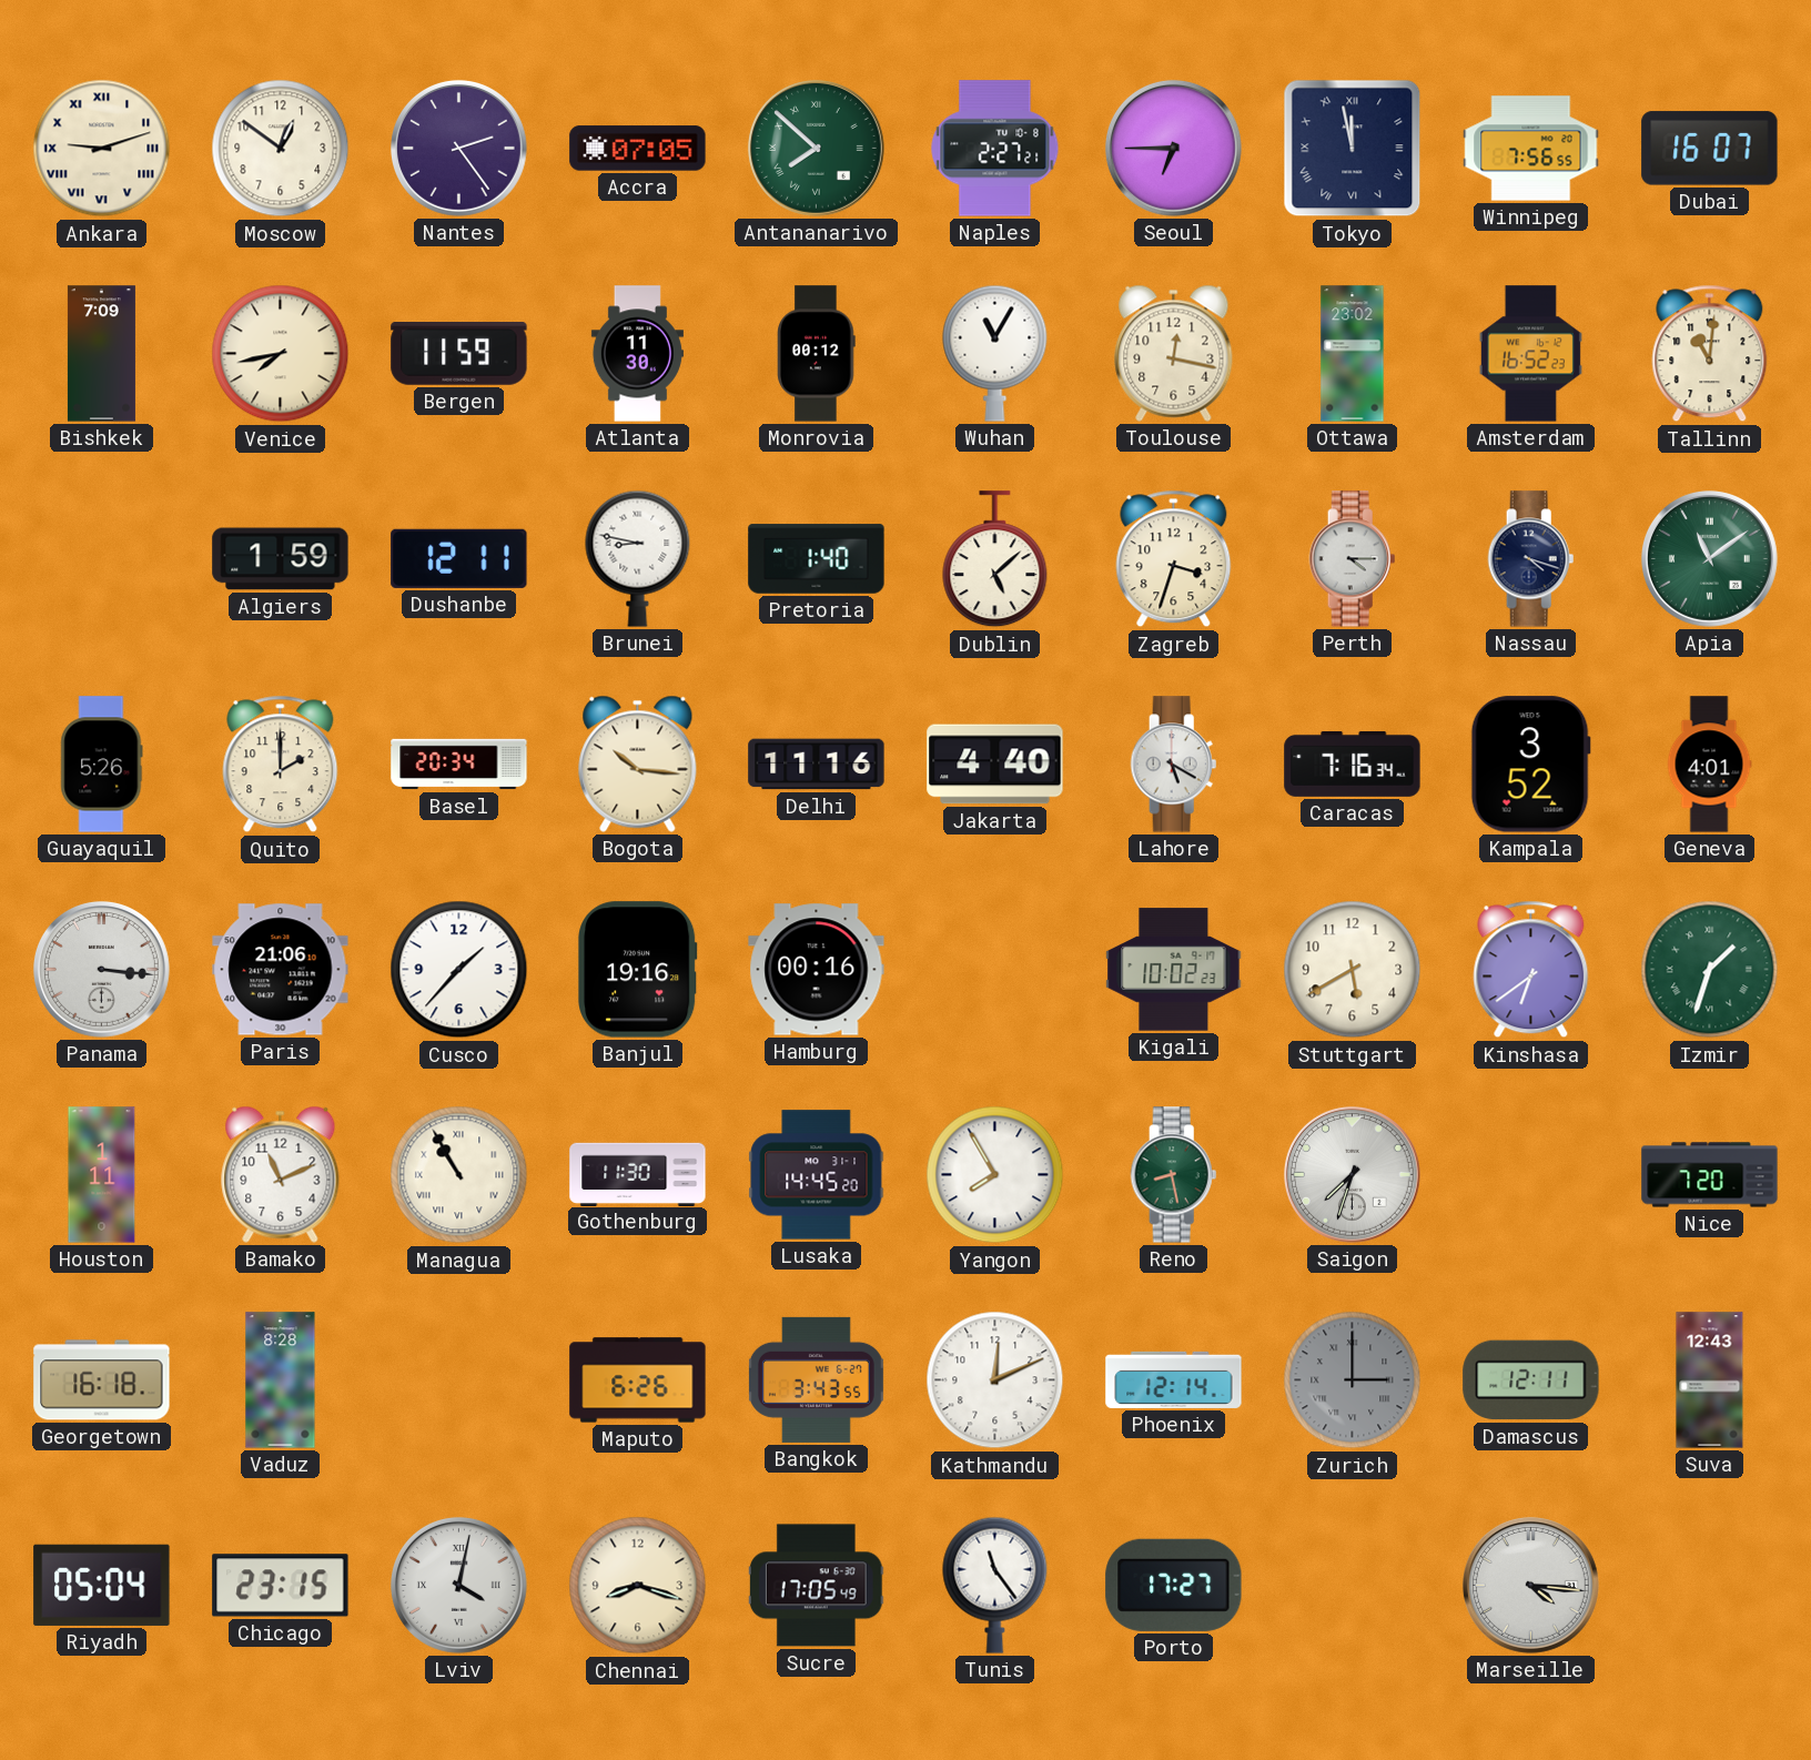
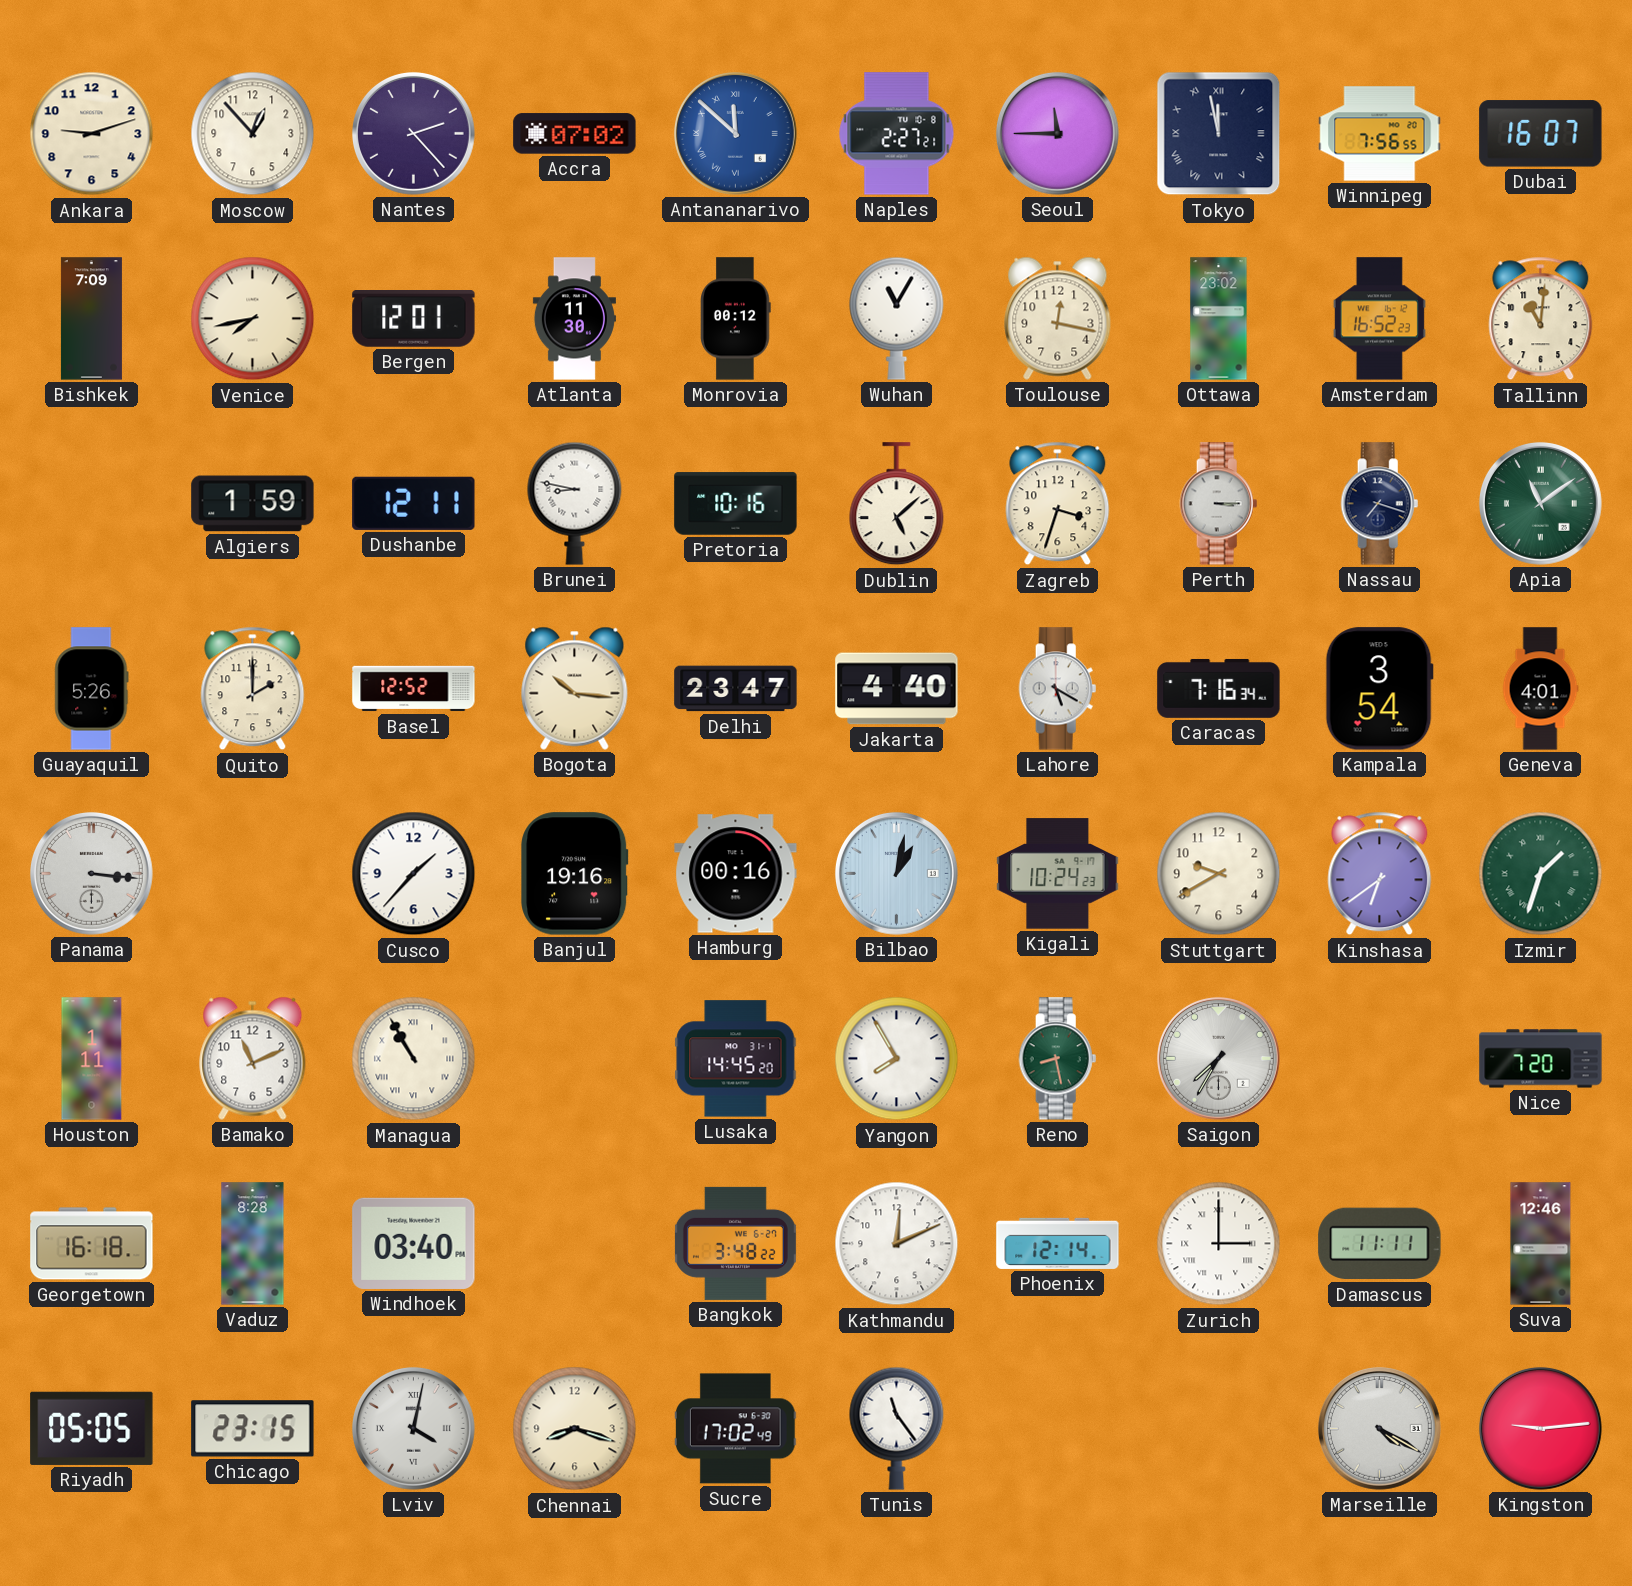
Ankara numerals: Roman -> Arabic
Moscow: 12:51 -> 12:53
Nantes: 2:24 -> 2:23
Accra: 07:05 -> 07:02
Antananarivo: 7:52 -> 11:52
Antananarivo dial: green -> blue
Seoul: 6:45 -> 11:45
Bergen: 11:59 -> 12:01
Pretoria: 1:40 -> 10:16
Perth: 4:15 -> 3:15
Nassau: 4:18 -> 7:18
Basel: 20:34 -> 12:52
Delhi: 11:16 -> 23:47
Kampala: 3:52 -> 3:54
Paris: 21:06 -> none
Bilbao: none -> 1:02
Kigali: 10:02 -> 10:24
Stuttgart: 5:40 -> 9:40
Gothenburg: 11:30 -> none
Saigon: 7:33 -> 7:35
Windhoek: none -> 03:40
Maputo: 6:26 -> none
Bangkok: 3:43 -> 3:48
Zurich dial: grey -> white
Damascus: 12:11 -> 11:11
Suva: 12:43 -> 12:46
Riyadh: 05:04 -> 05:05
Sucre: 17:05 -> 17:02
Porto: 17:27 -> none
Marseille: 4:16 -> 4:20
Kingston: none -> 9:14
